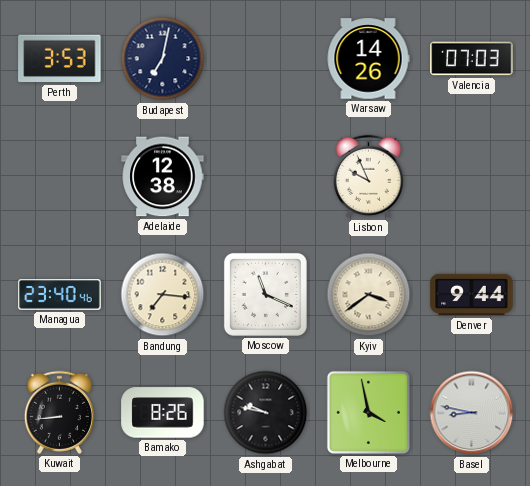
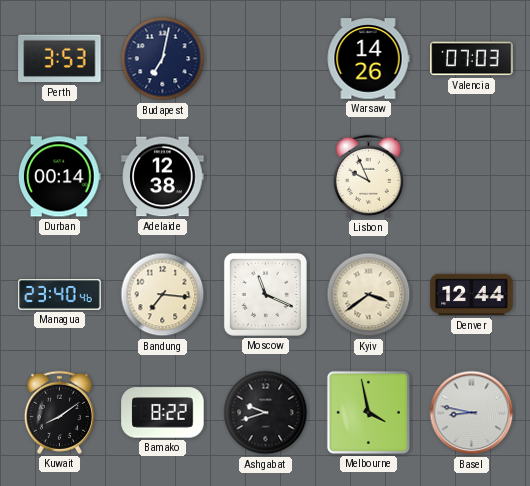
Durban: none -> 00:14
Denver: 9:44 -> 12:44
Kuwait: 8:44 -> 8:09
Bamako: 8:26 -> 8:22
Ashgabat: 9:47 -> 9:42
